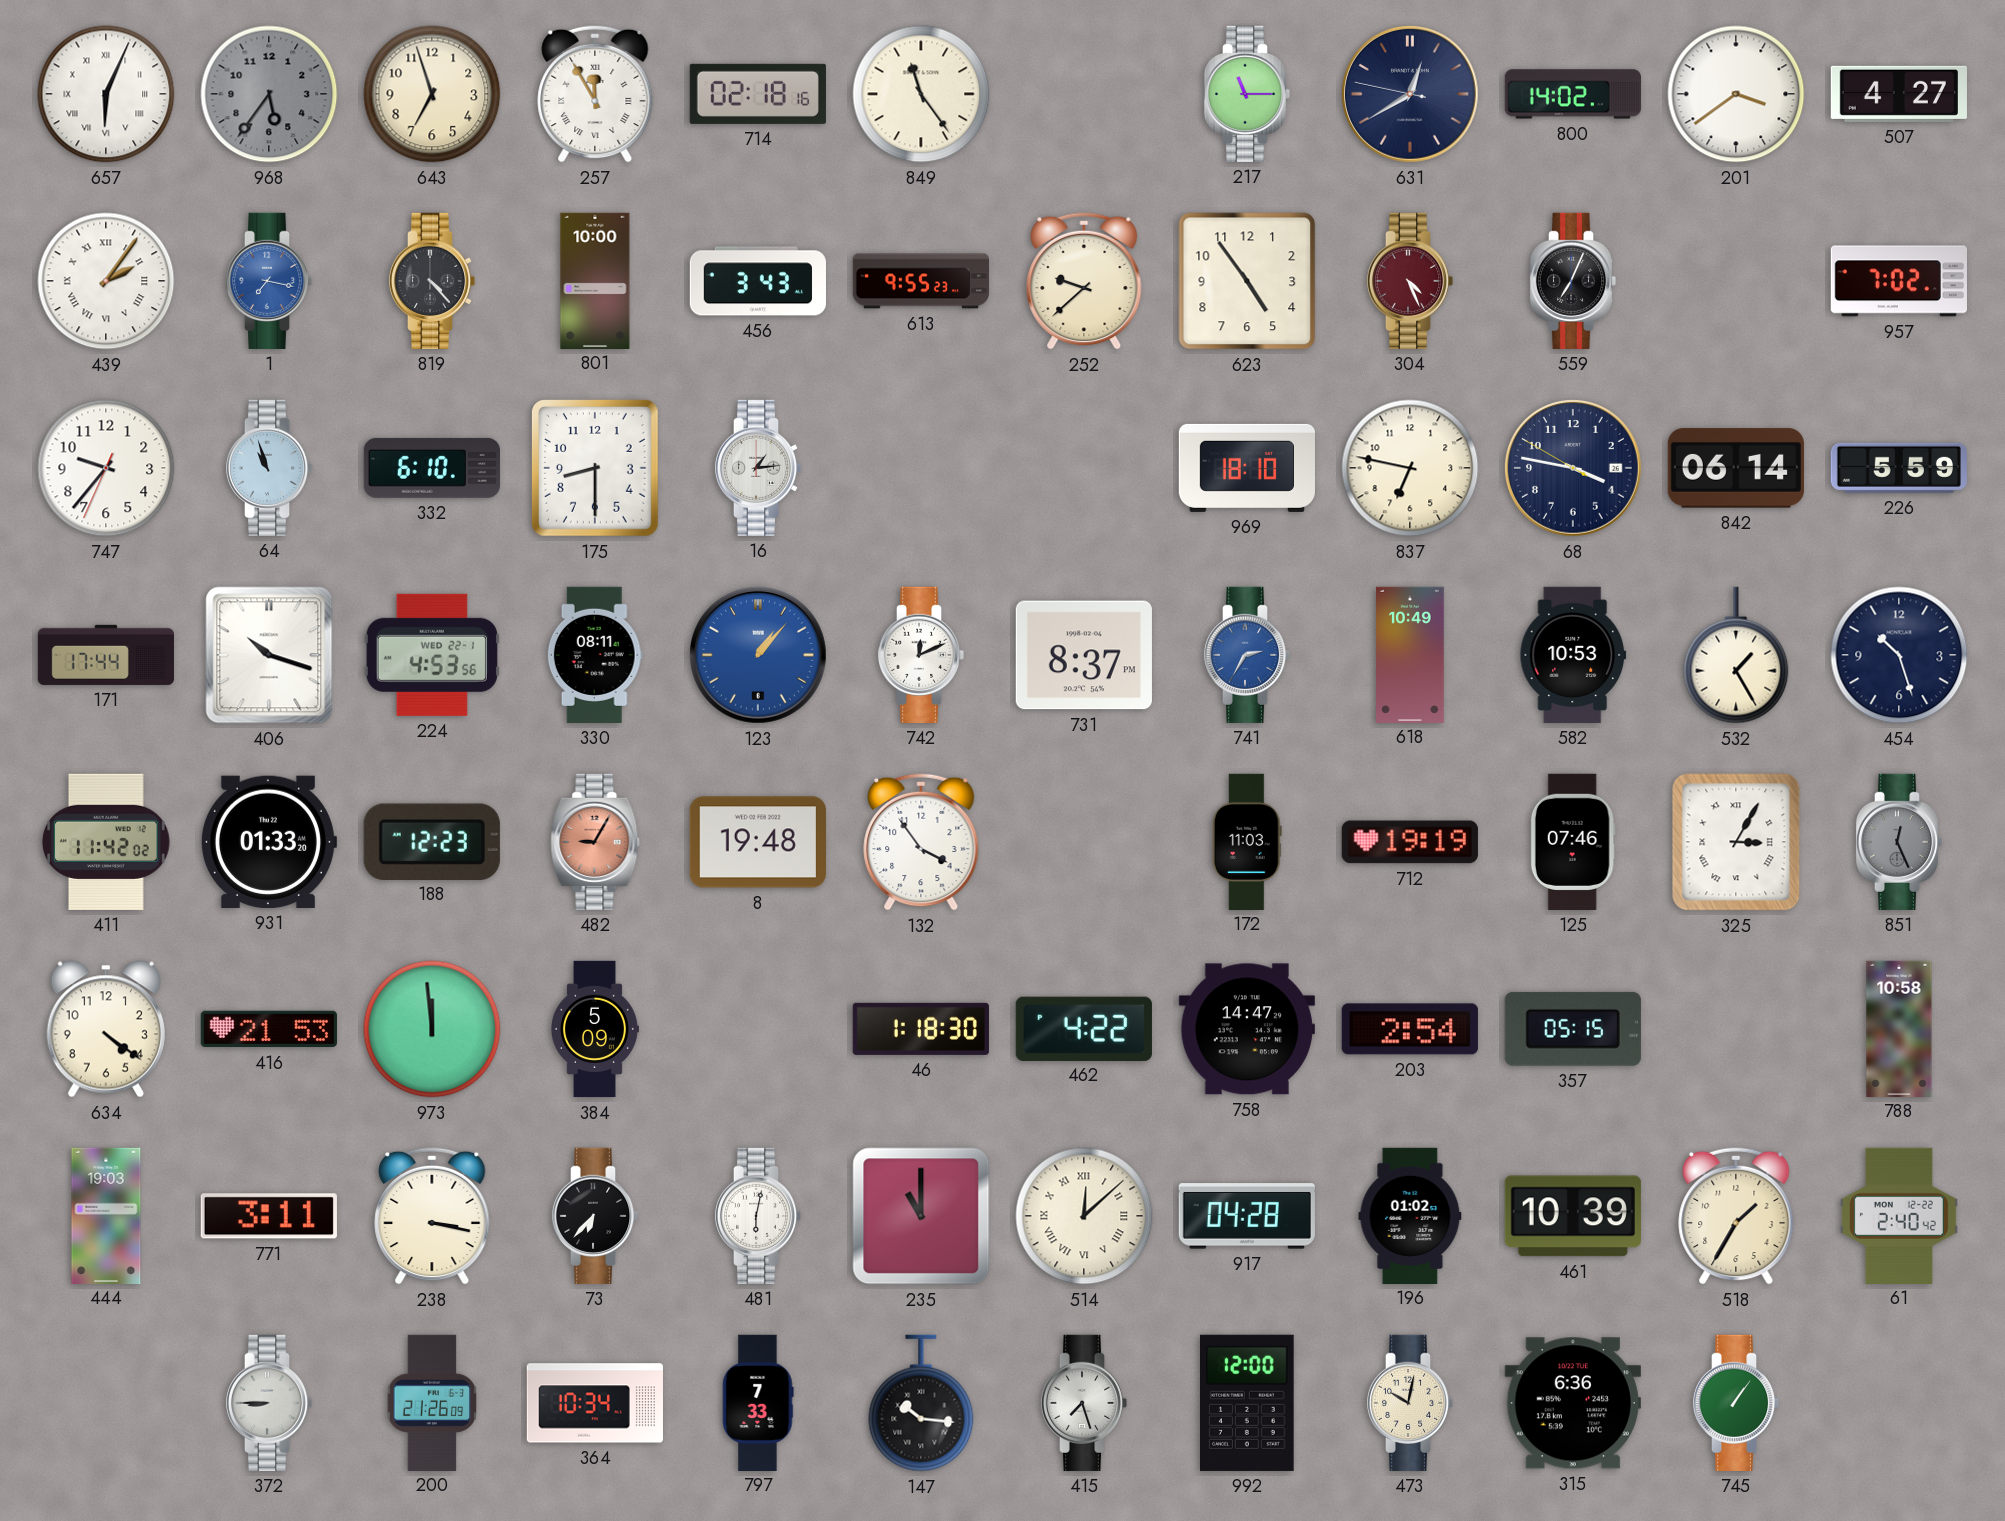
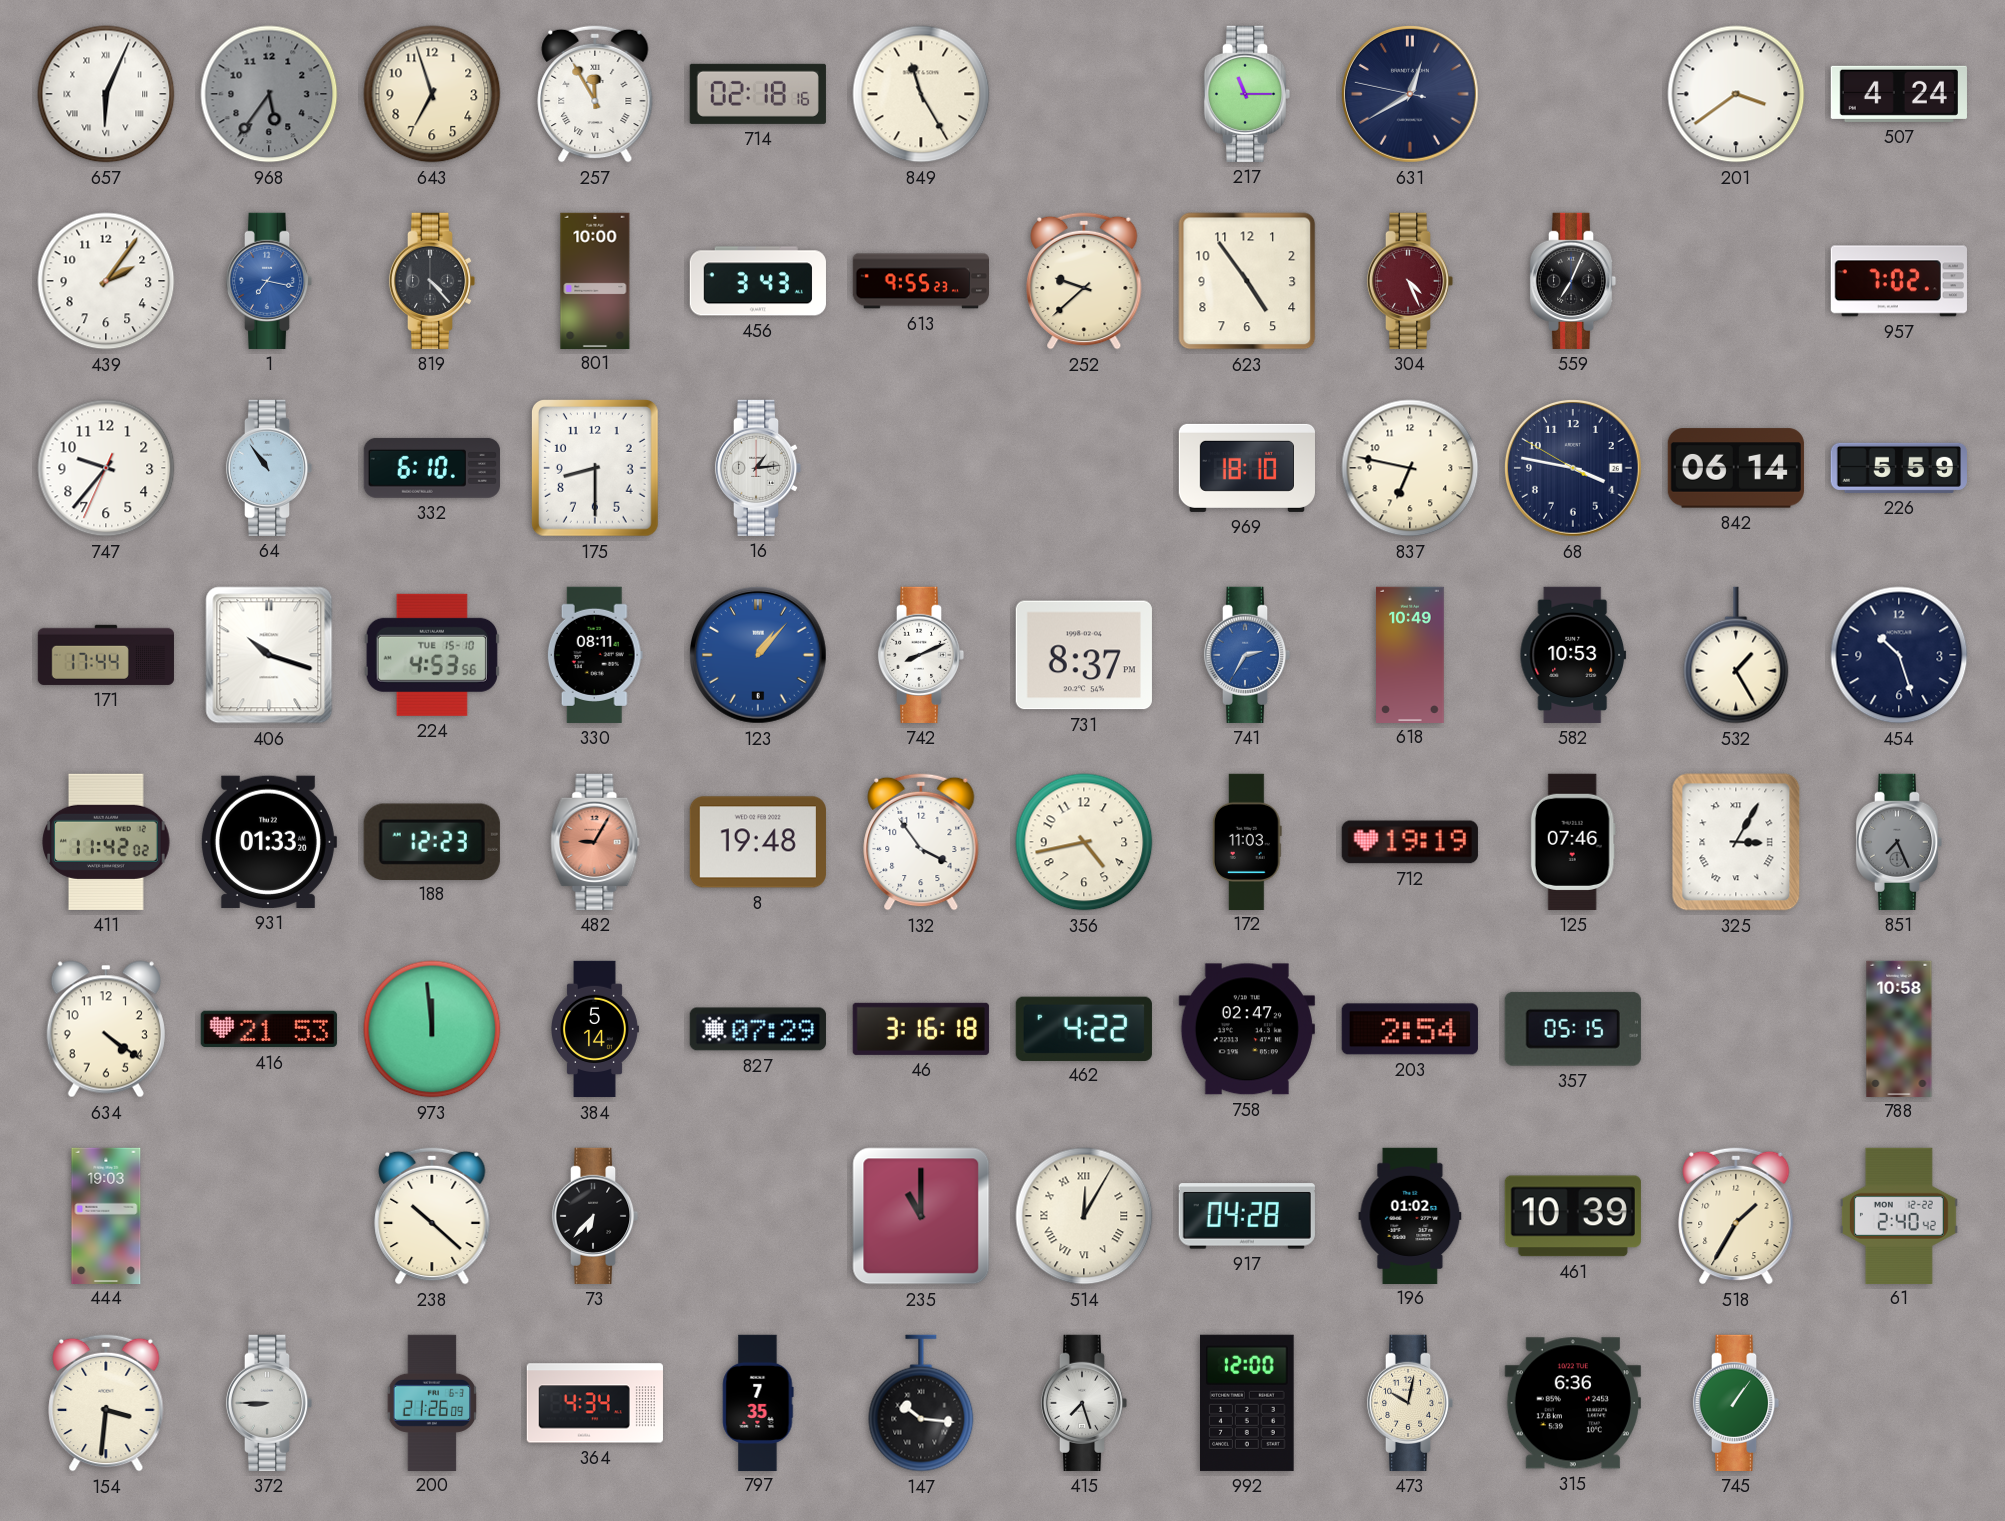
849: 11:24 -> 11:25
800: 14:02 -> none
507: 4:27 -> 4:24
439 numerals: Roman -> Arabic
64: 10:57 -> 10:54
224 date: WED 22-1 -> TUE 15-10
742: 12:11 -> 8:11
356: none -> 4:43
851: 12:26 -> 7:26
384: 5:09 -> 5:14
827: none -> 07:29
46: 1:18 -> 3:16
758: 14:47 -> 02:47
771: 3:11 -> none
238: 3:17 -> 10:22
481: 6:02 -> none
514: 12:08 -> 12:05
154: none -> 3:31
364: 10:34 -> 4:34
797: 7:33 -> 7:35
